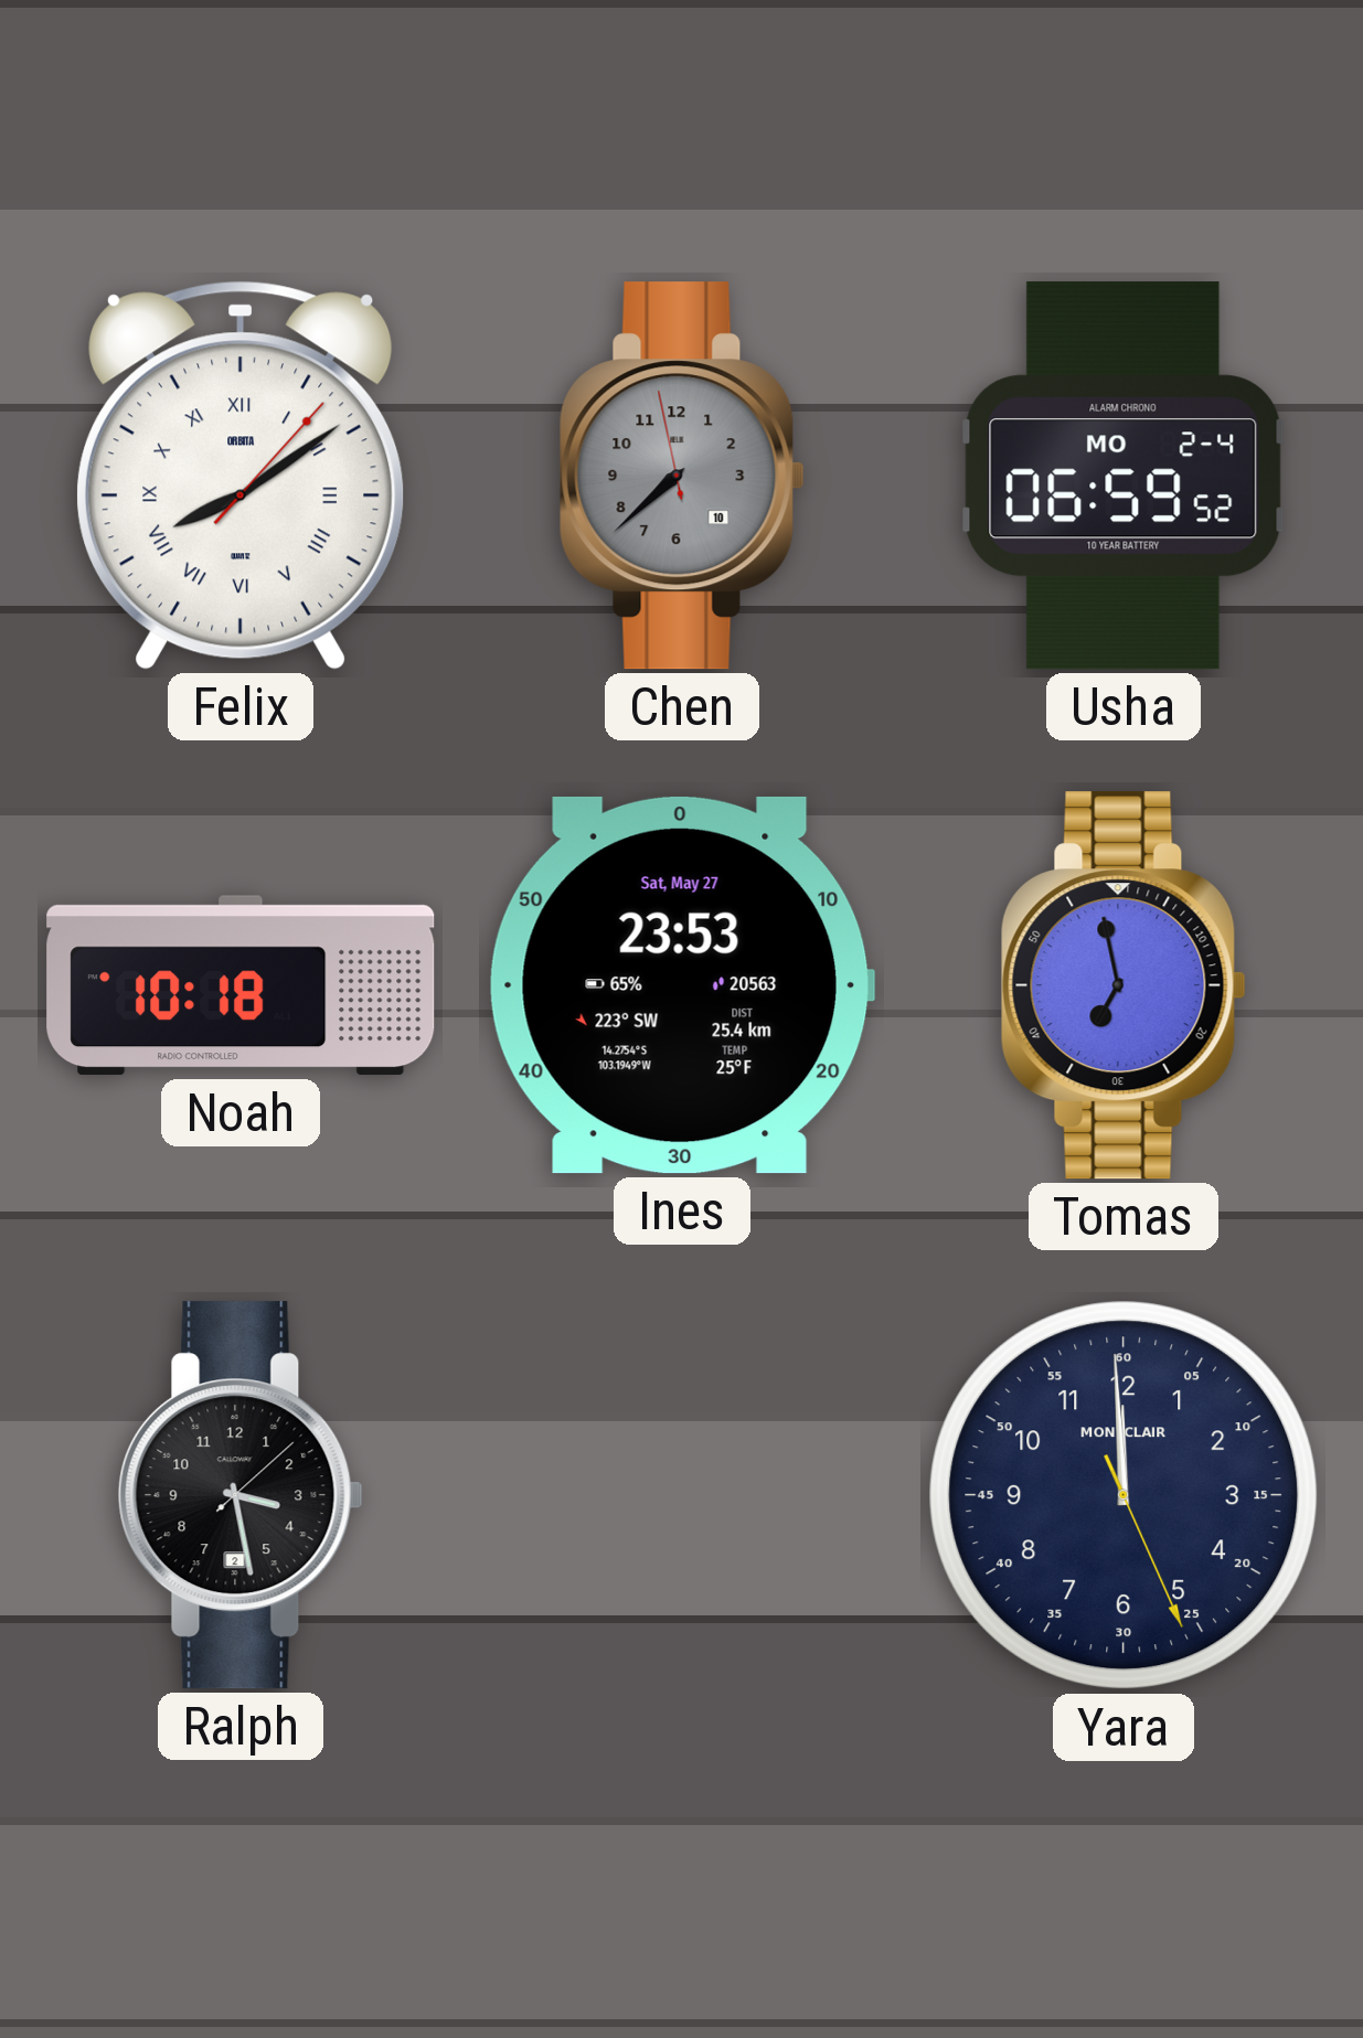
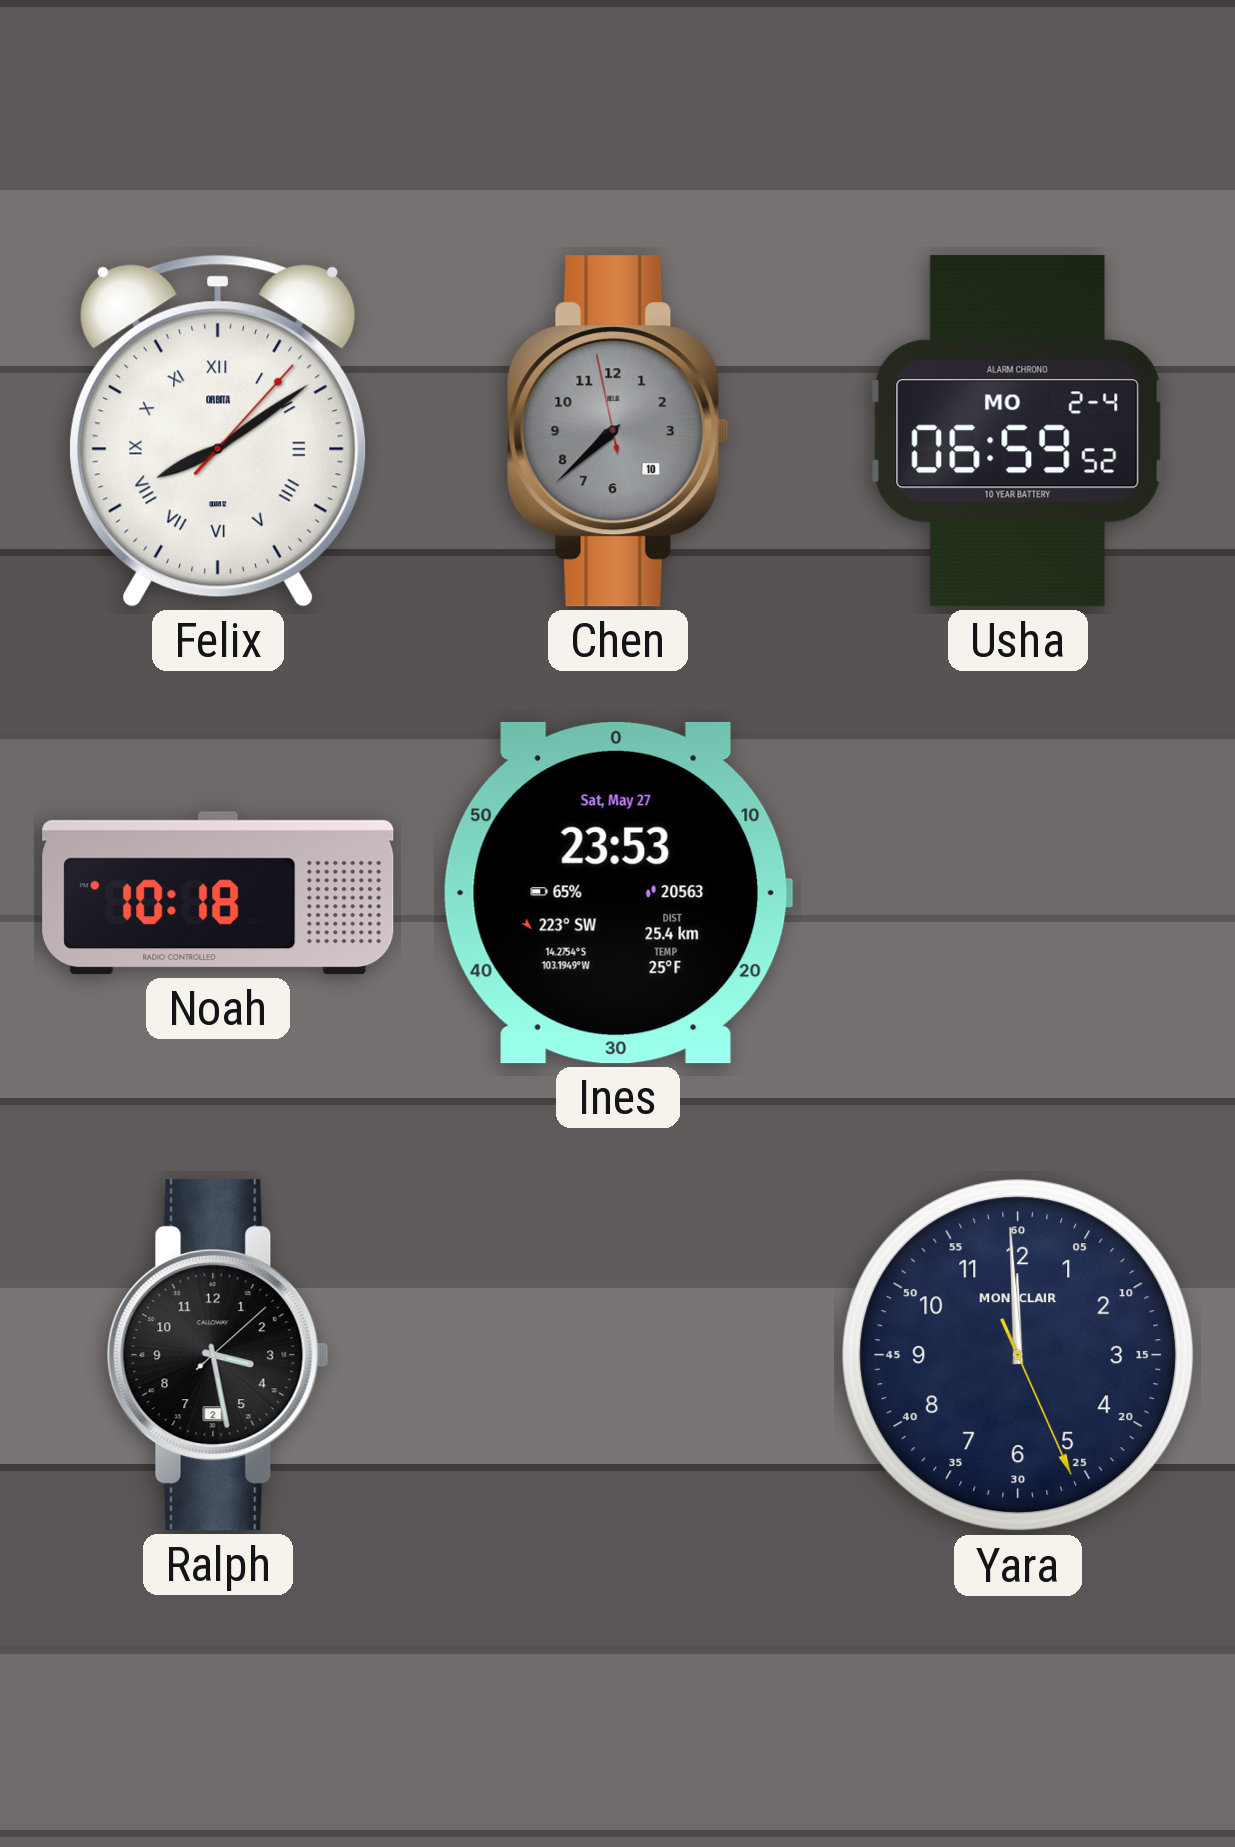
Tomas: 6:58 -> none
